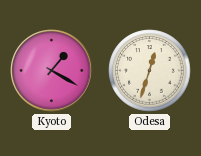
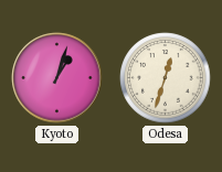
Kyoto: 1:20 -> 1:03
